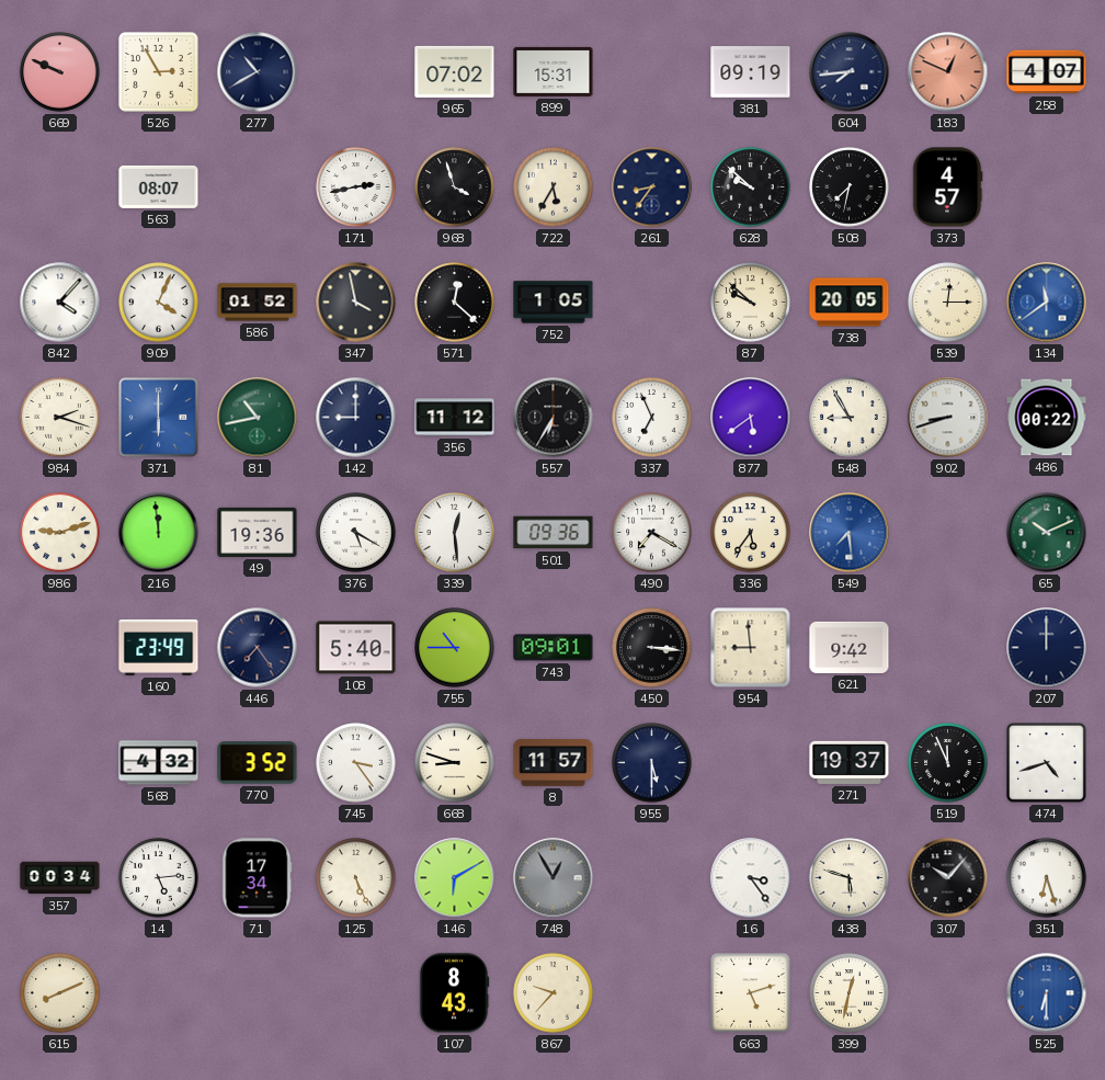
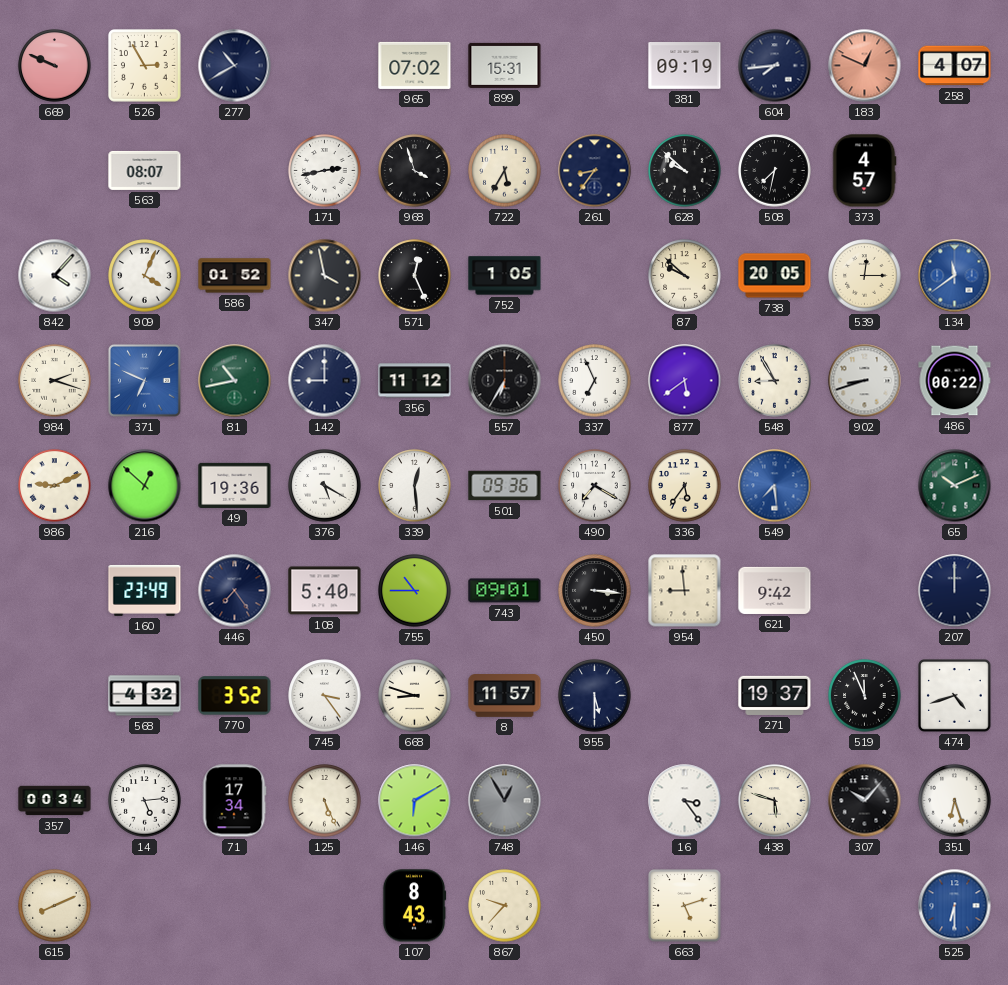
571: 12:22 -> 12:26
371: 6:00 -> 6:49
986: 9:12 -> 9:11
216: 11:59 -> 12:52
399: 12:32 -> none
